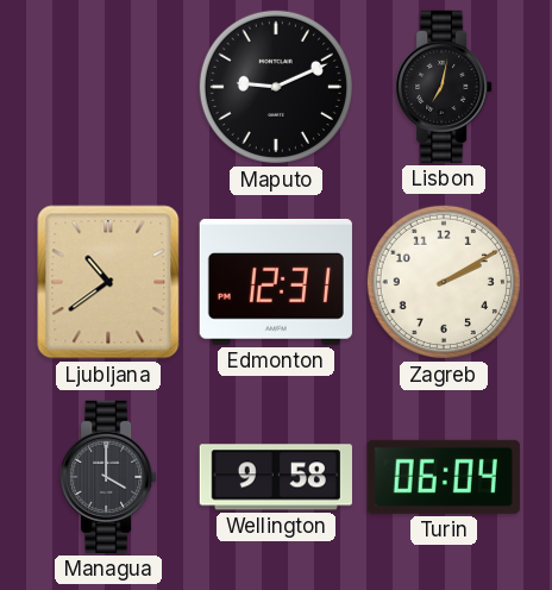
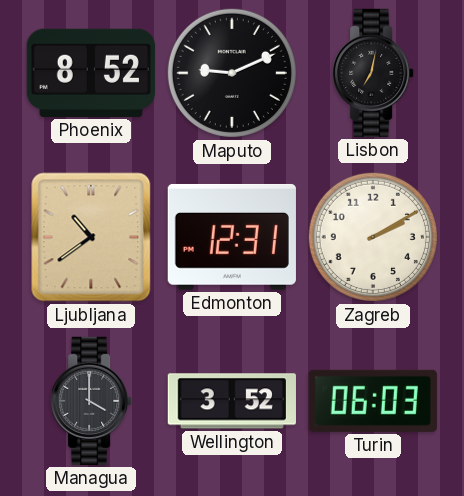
Phoenix: none -> 8:52
Wellington: 9:58 -> 3:52
Turin: 06:04 -> 06:03
